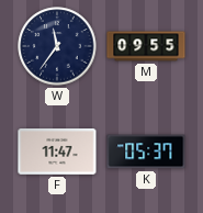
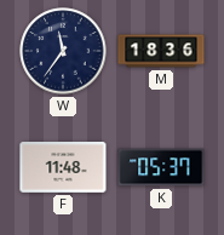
M: 09:55 -> 18:36
F: 11:47 -> 11:48
